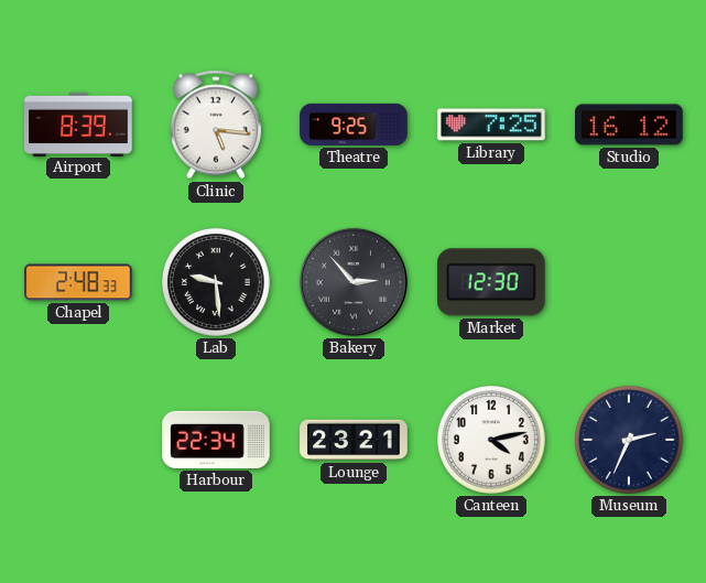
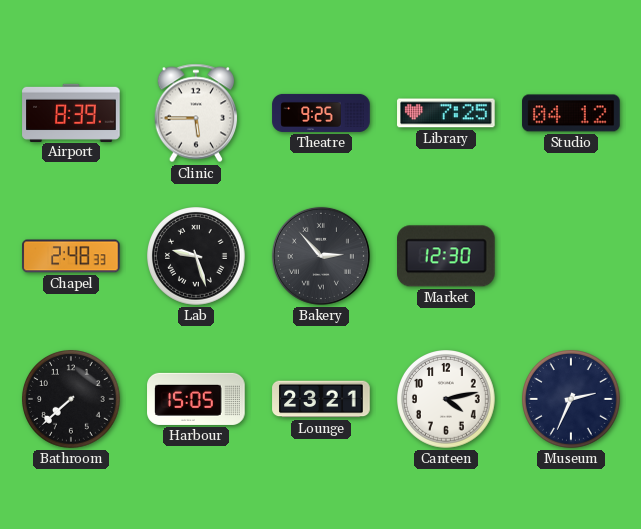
Clinic: 5:16 -> 5:45
Studio: 16:12 -> 04:12
Lab: 9:29 -> 9:27
Bathroom: none -> 7:38
Harbour: 22:34 -> 15:05
